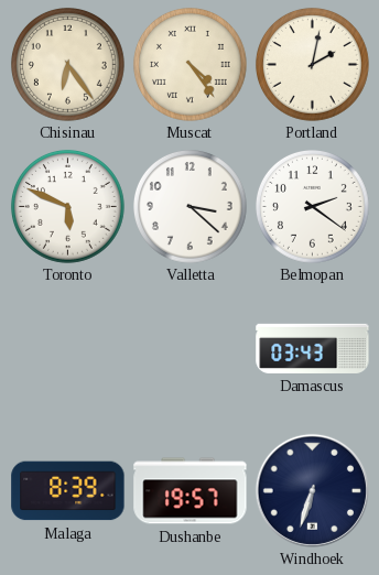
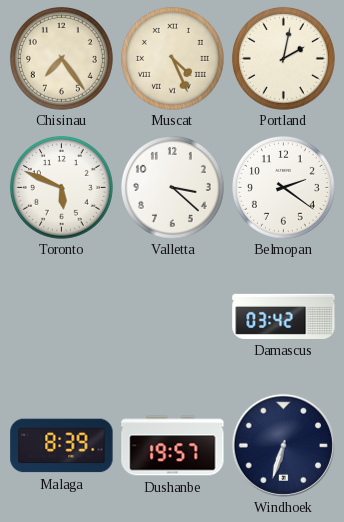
Chisinau: 6:24 -> 7:24
Muscat: 4:24 -> 4:26
Damascus: 03:43 -> 03:42
